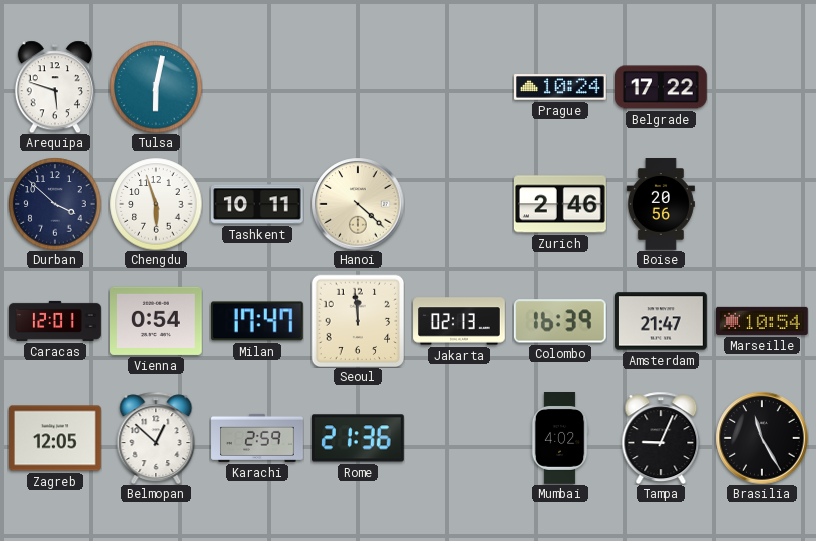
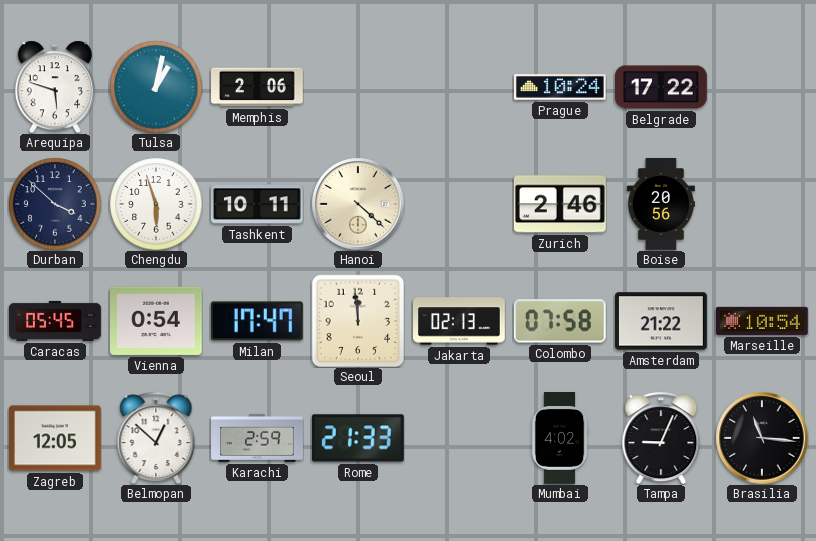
Tulsa: 6:02 -> 1:02
Memphis: none -> 2:06
Caracas: 12:01 -> 05:45
Colombo: 16:39 -> 07:58
Amsterdam: 21:47 -> 21:22
Rome: 21:36 -> 21:33
Brasilia: 11:25 -> 11:16
